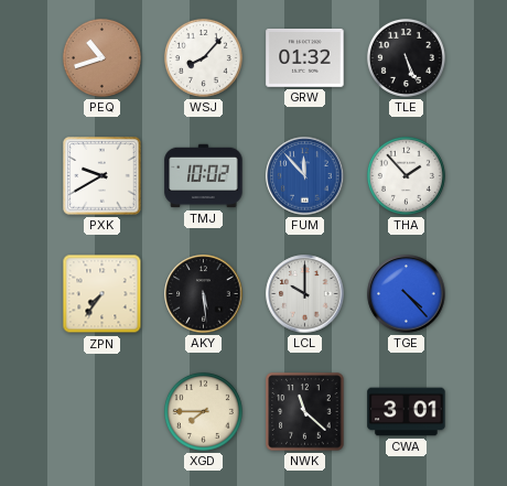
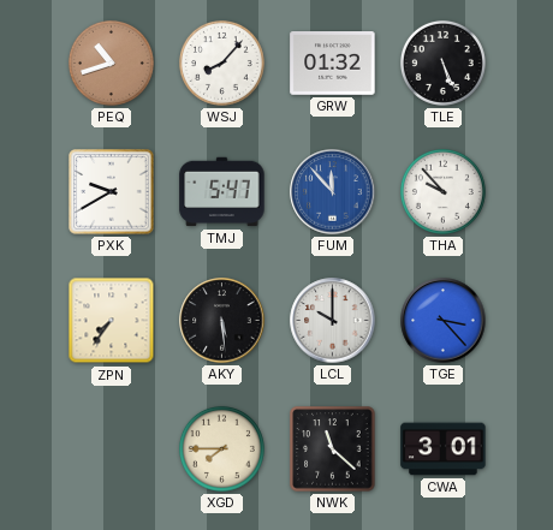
TMJ: 10:02 -> 5:47
THA: 1:53 -> 9:53
TGE: 4:23 -> 3:23
